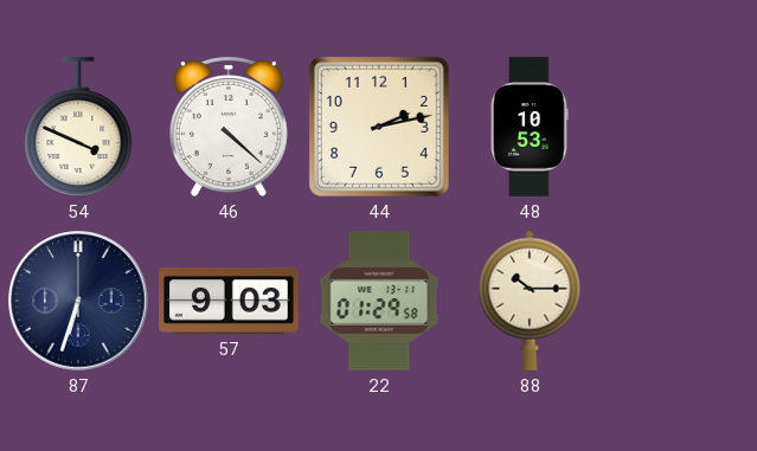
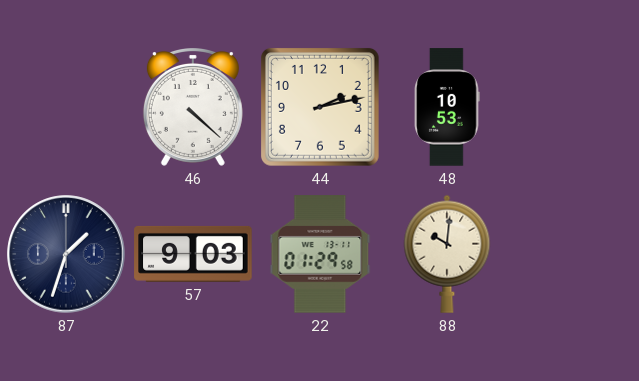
54: 3:49 -> none
87: 6:33 -> 1:33
88: 10:15 -> 10:01
